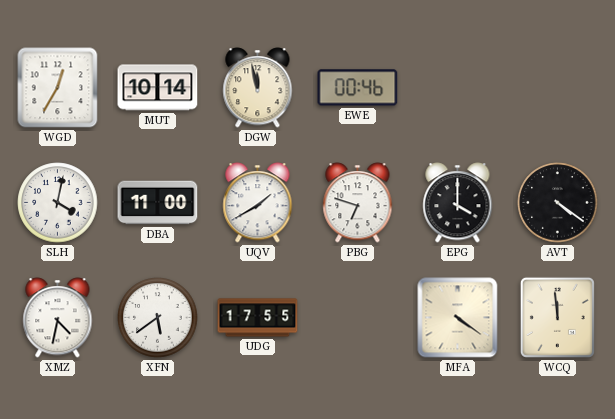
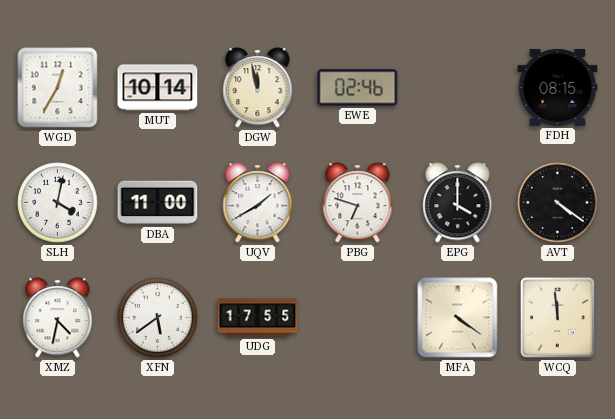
EWE: 00:46 -> 02:46
FDH: none -> 08:15
